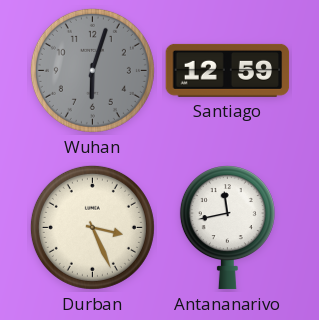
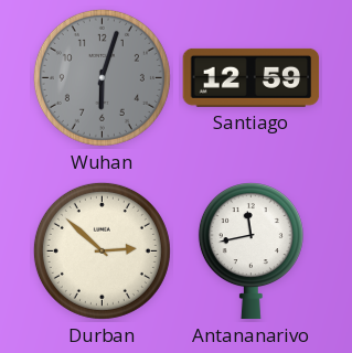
Durban: 3:26 -> 2:52
